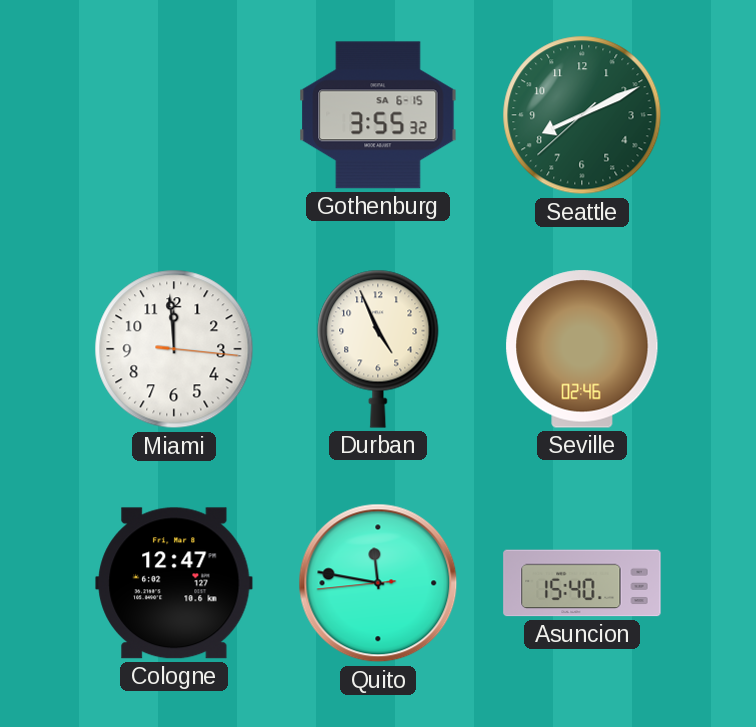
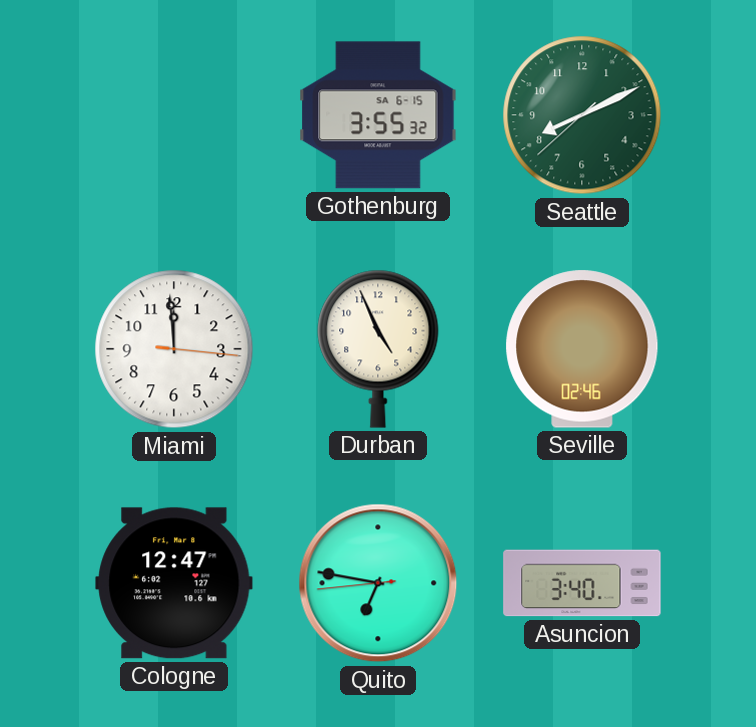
Quito: 11:46 -> 6:46
Asuncion: 15:40 -> 3:40
